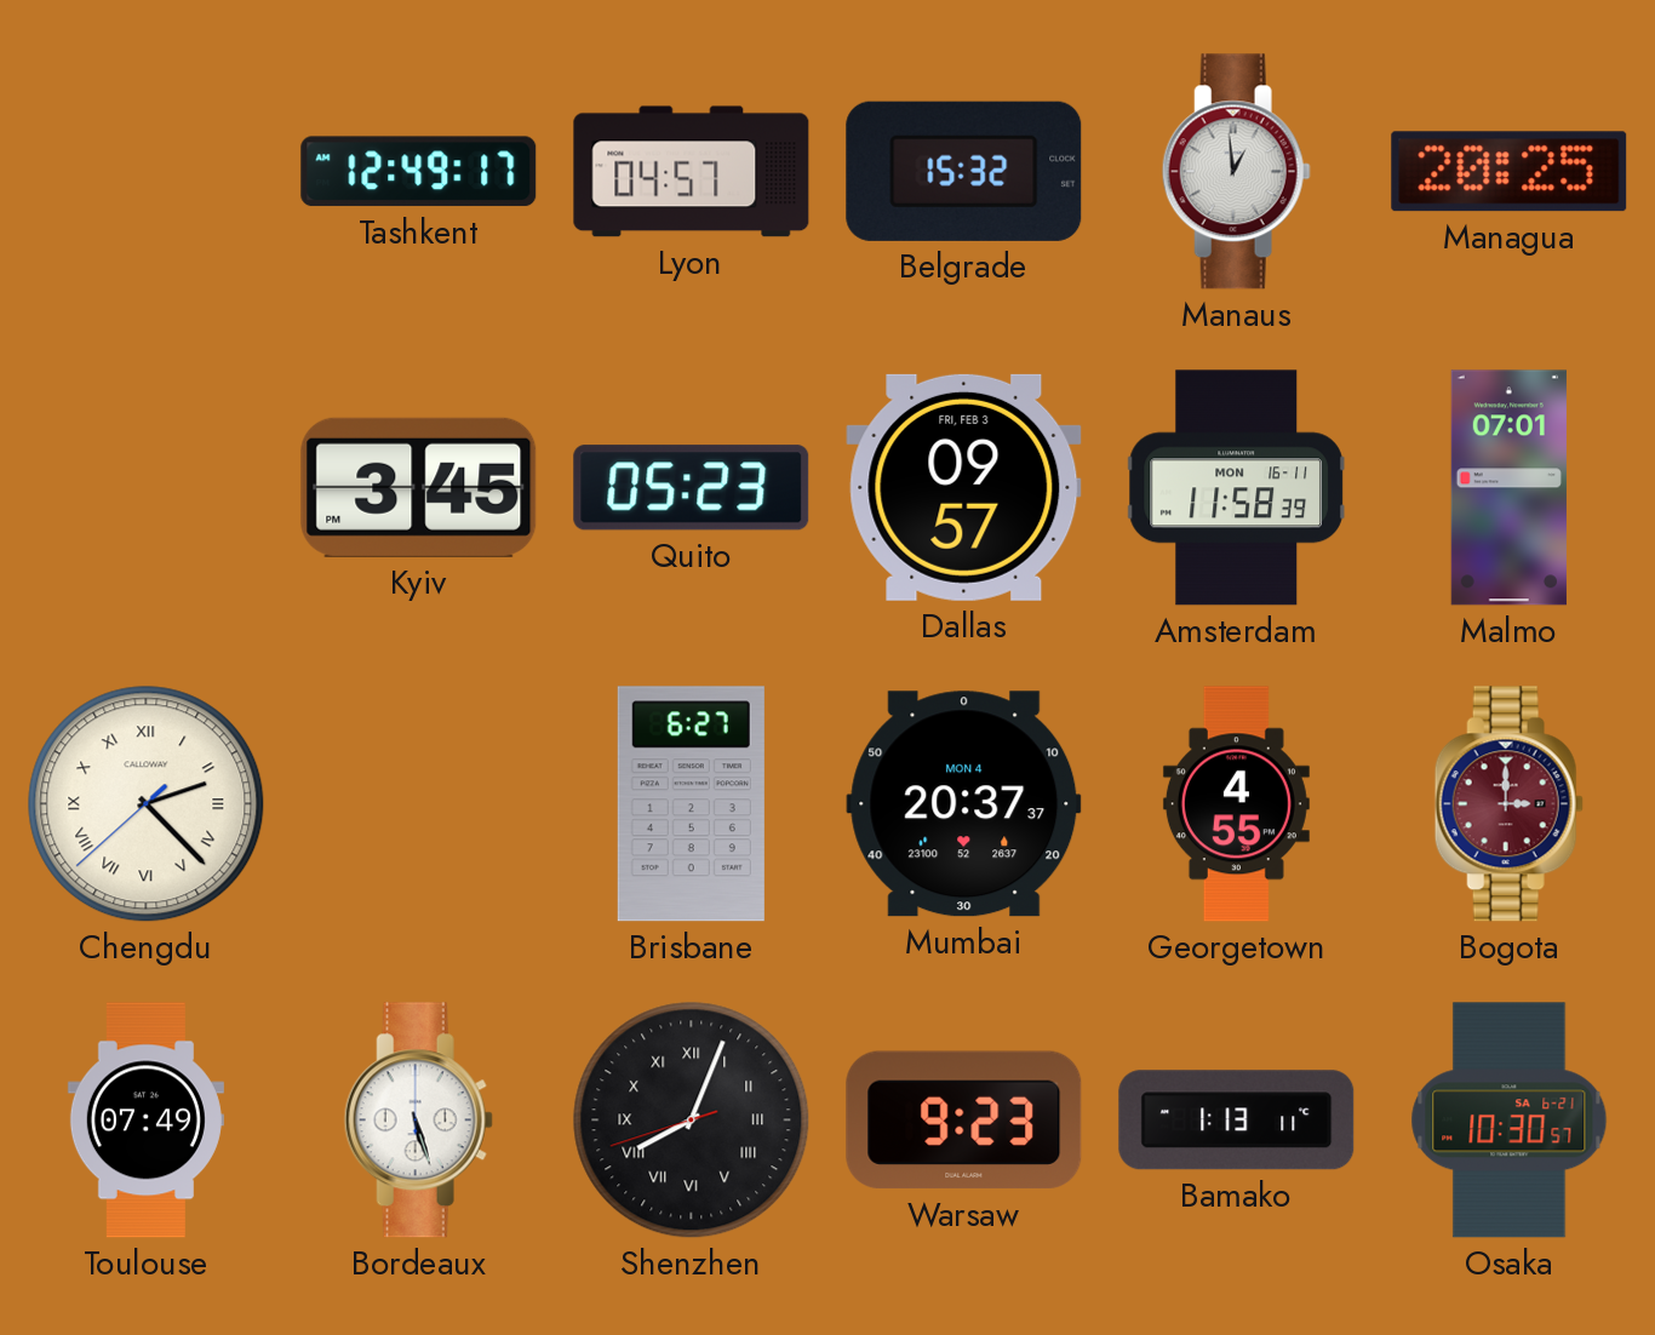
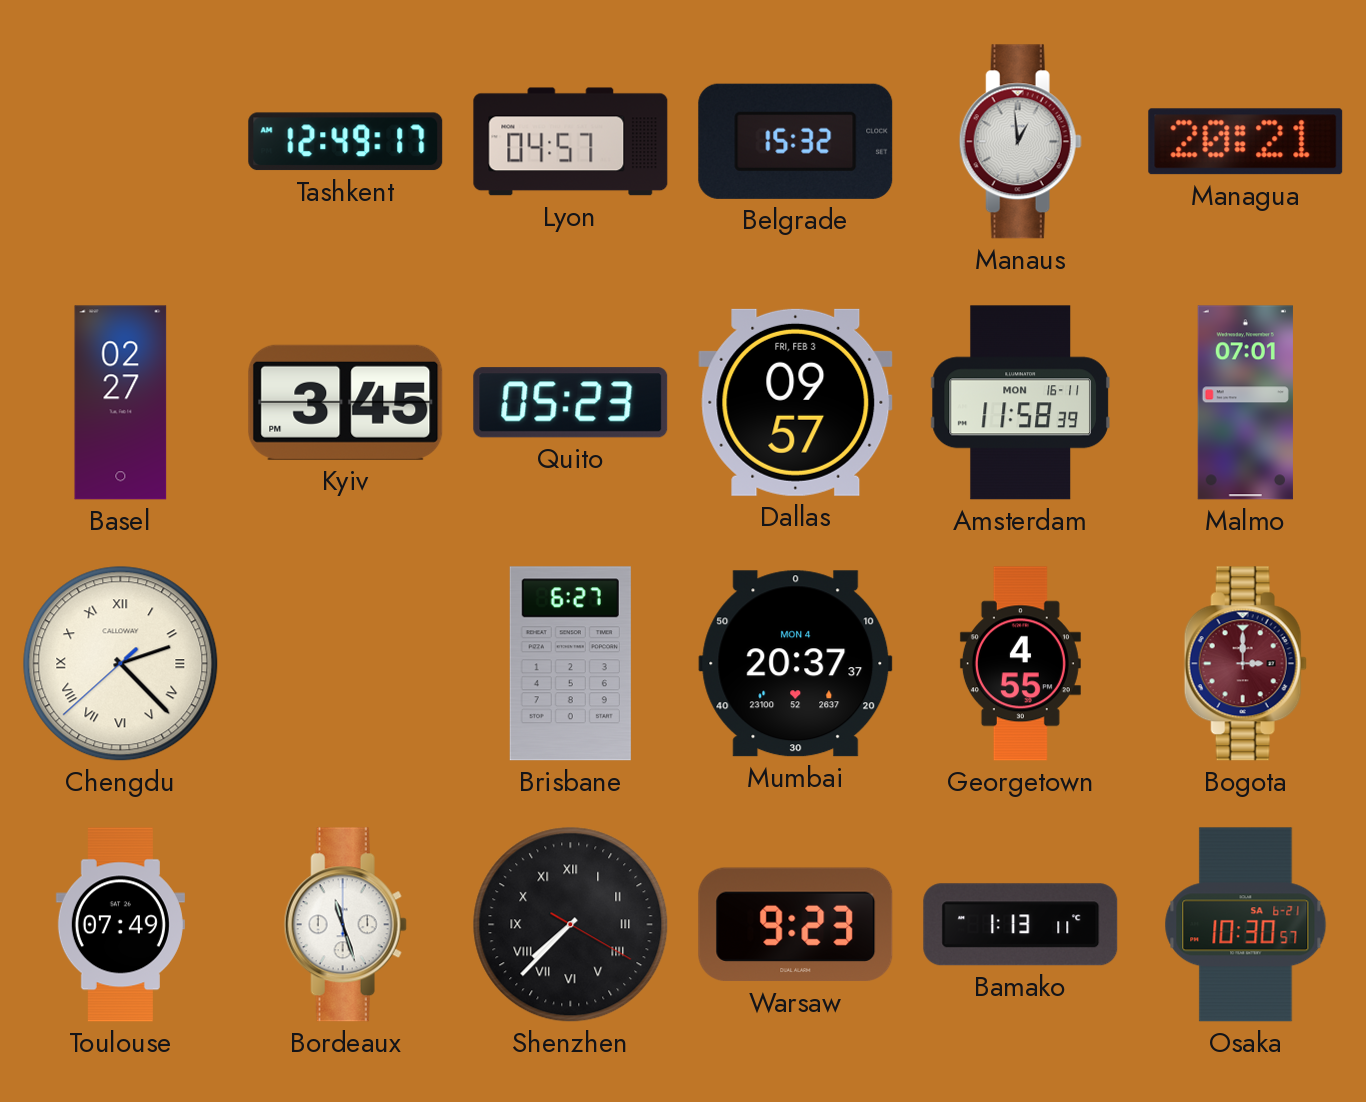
Managua: 20:25 -> 20:21
Basel: none -> 02:27
Bordeaux: 5:27 -> 11:27
Shenzhen: 8:03 -> 7:37
